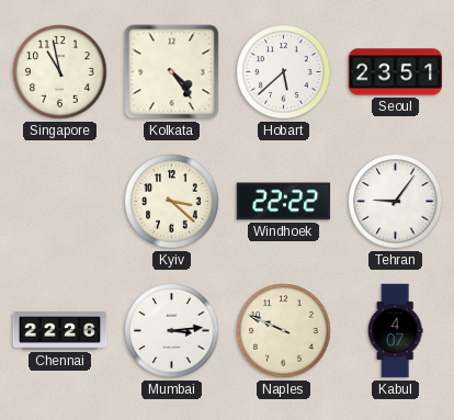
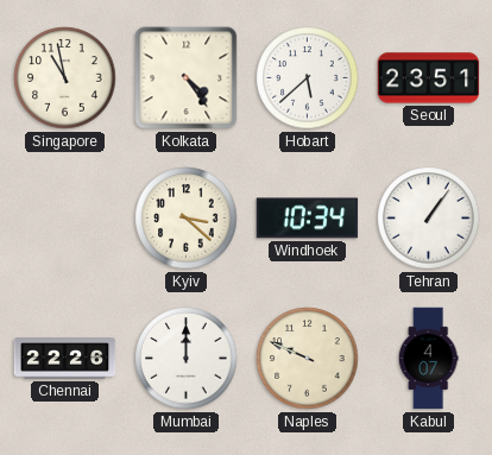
Windhoek: 22:22 -> 10:34
Tehran: 9:06 -> 1:06
Mumbai: 3:14 -> 12:00
